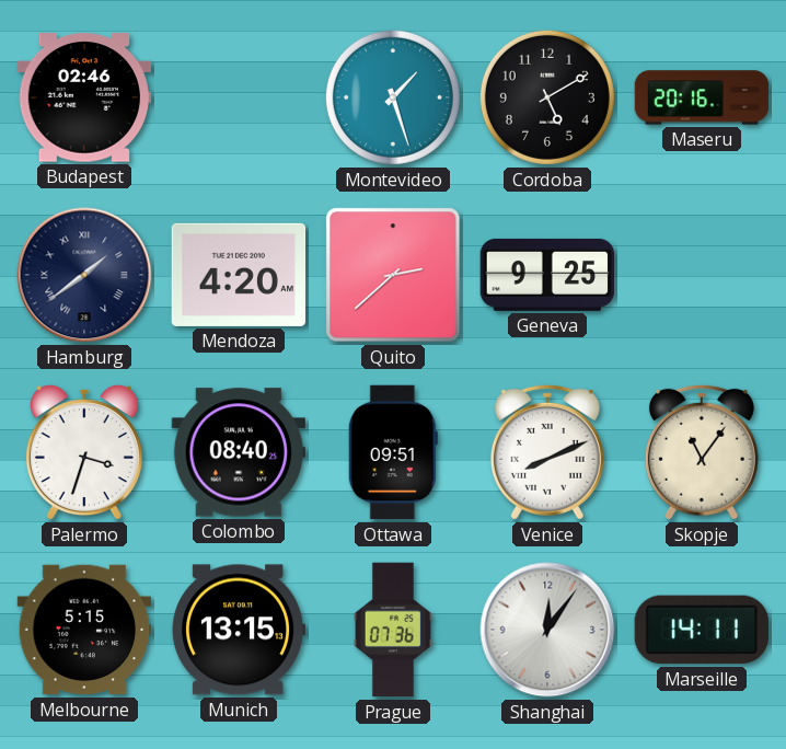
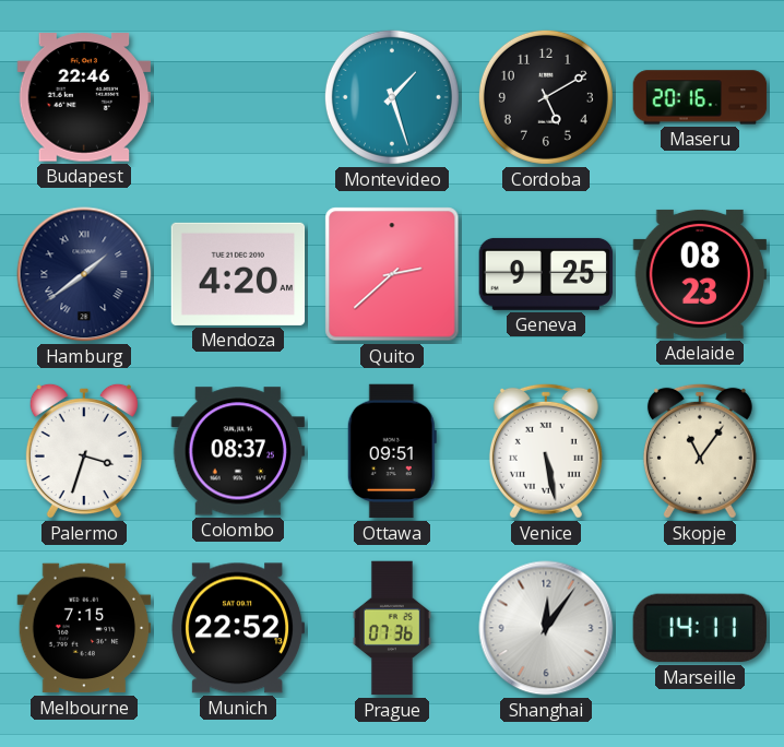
Budapest: 02:46 -> 22:46
Adelaide: none -> 08:23
Colombo: 08:40 -> 08:37
Venice: 8:11 -> 5:28
Melbourne: 5:15 -> 7:15
Munich: 13:15 -> 22:52
